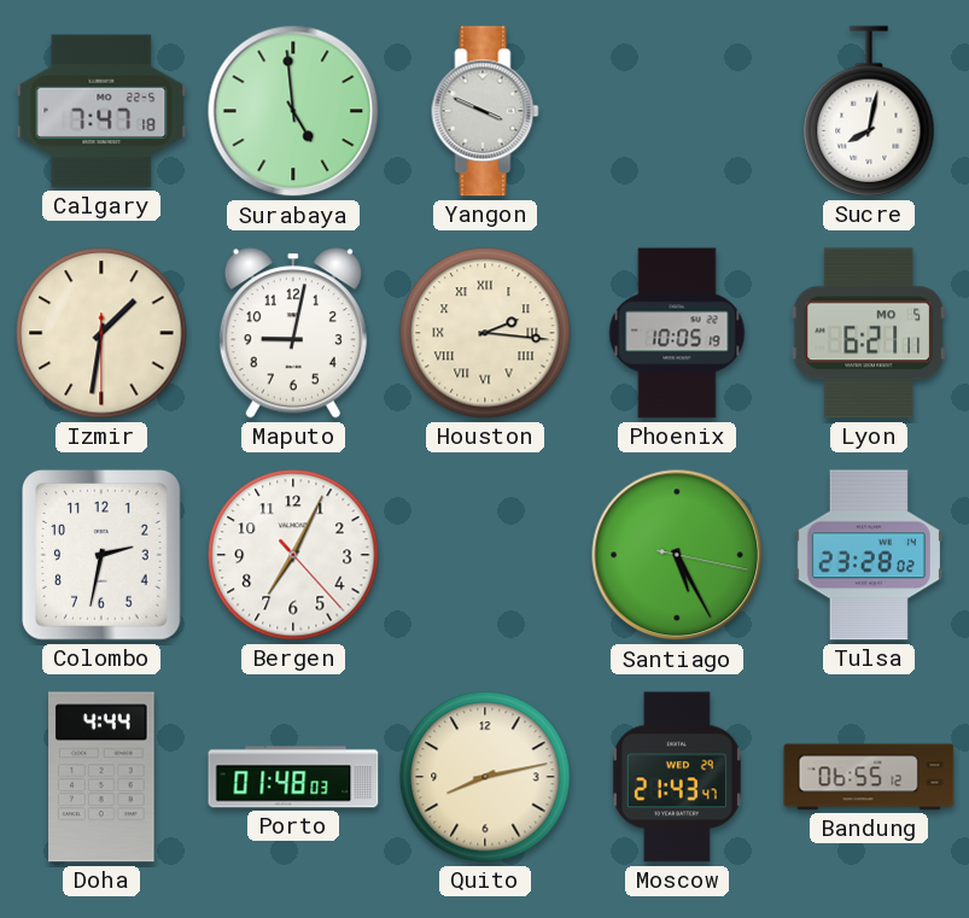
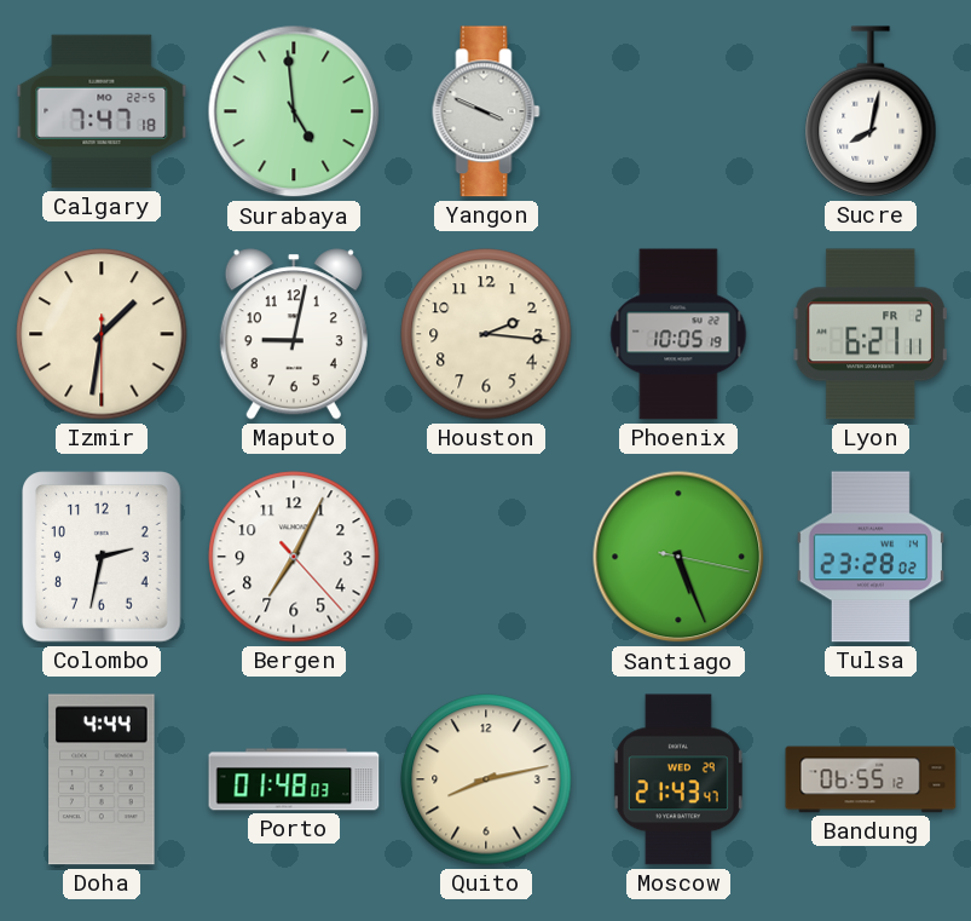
Houston numerals: Roman -> Arabic
Lyon date: MO 5 -> FR 2
Santiago: 5:25 -> 5:26
